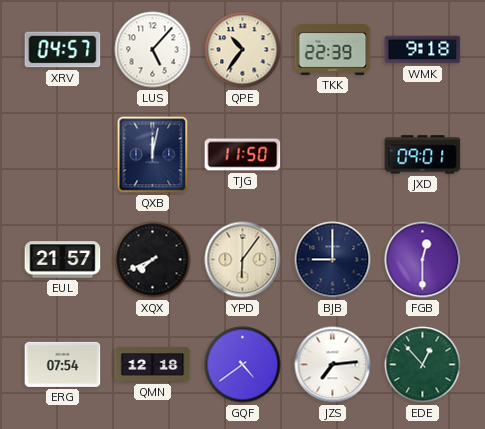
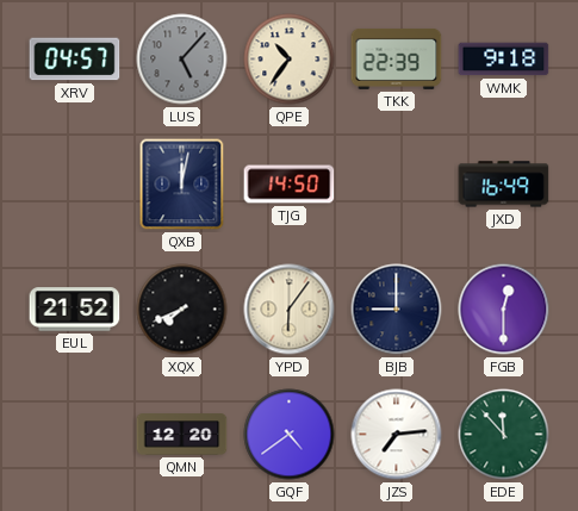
LUS dial: white -> grey
TJG: 11:50 -> 14:50
JXD: 09:01 -> 16:49
EUL: 21:57 -> 21:52
ERG: 07:54 -> none
QMN: 12:18 -> 12:20
EDE: 12:53 -> 11:53
